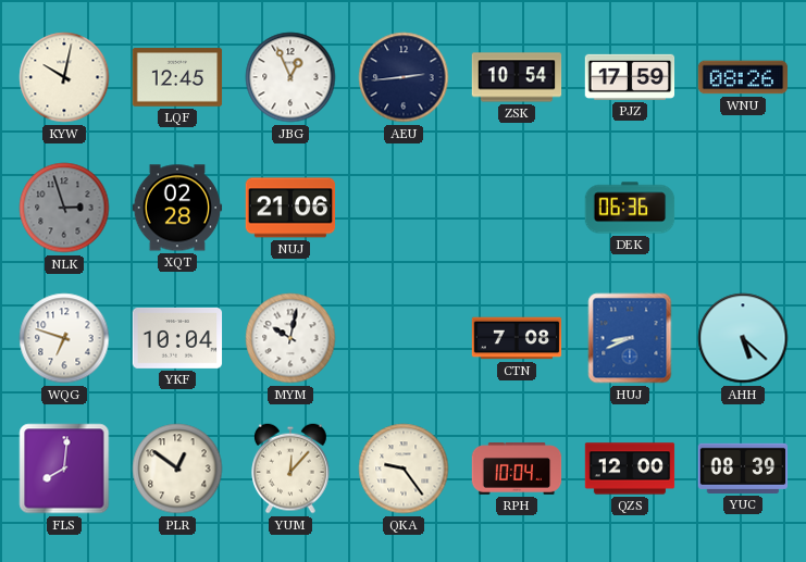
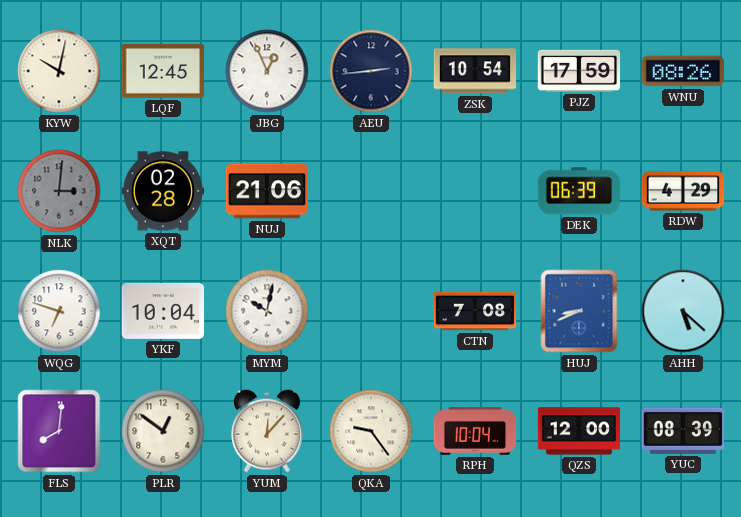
NLK: 2:57 -> 3:01
DEK: 06:36 -> 06:39
RDW: none -> 4:29
